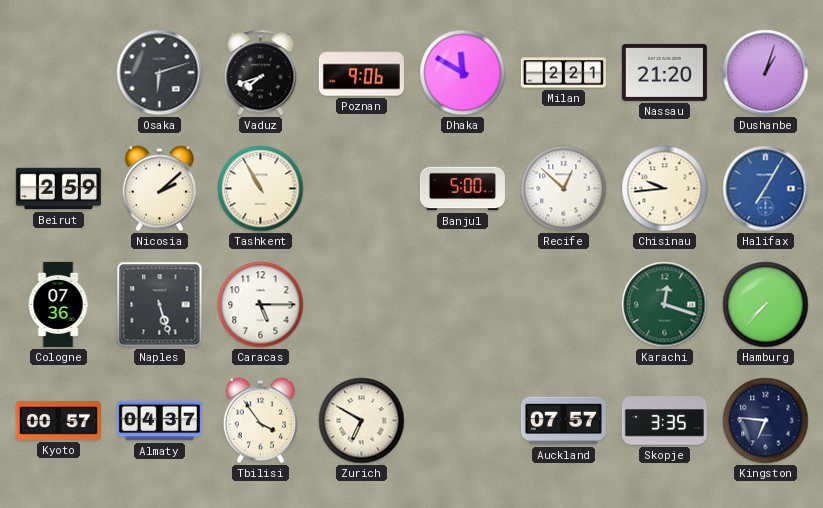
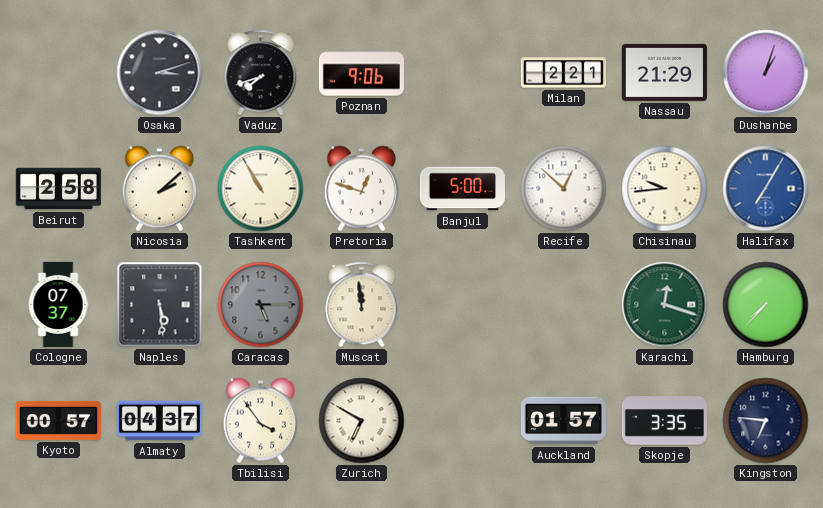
Osaka: 6:12 -> 3:12
Dhaka: 11:50 -> none
Nassau: 21:20 -> 21:29
Beirut: 2:59 -> 2:58
Pretoria: none -> 12:48
Cologne: 07:36 -> 07:37
Naples: 5:27 -> 5:29
Caracas dial: white -> grey
Muscat: none -> 11:59
Auckland: 07:57 -> 01:57
